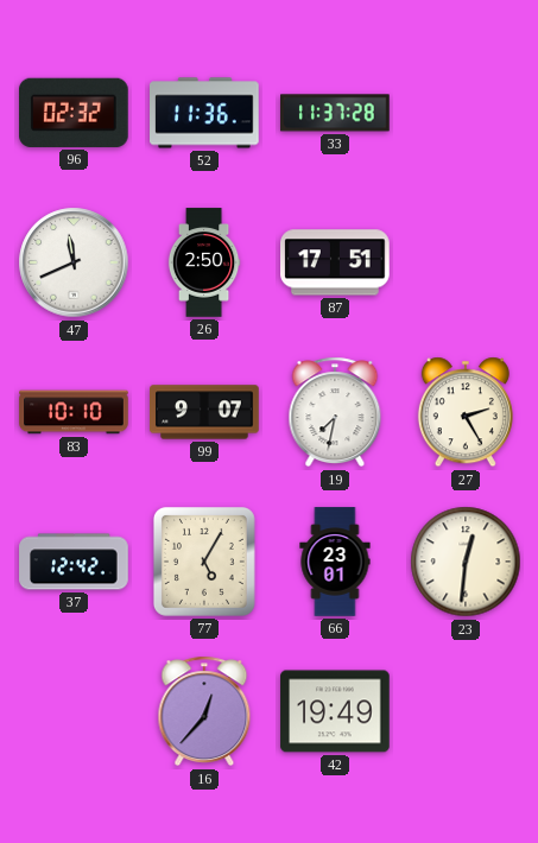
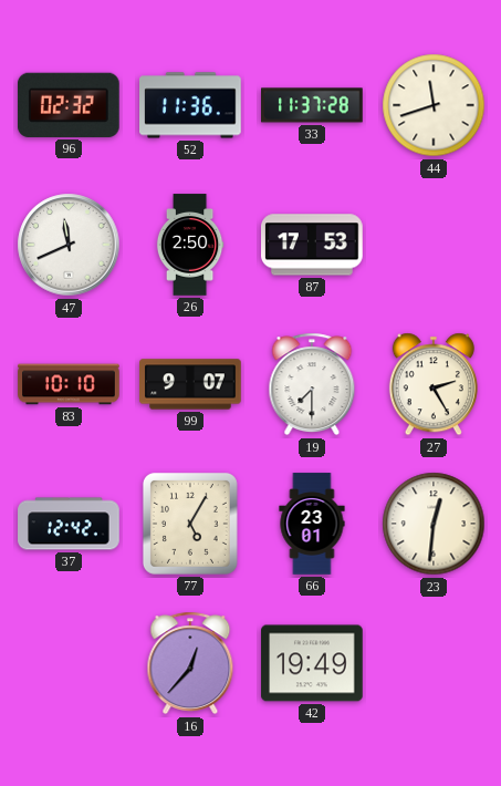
44: none -> 11:42
87: 17:51 -> 17:53
19: 7:32 -> 7:30
